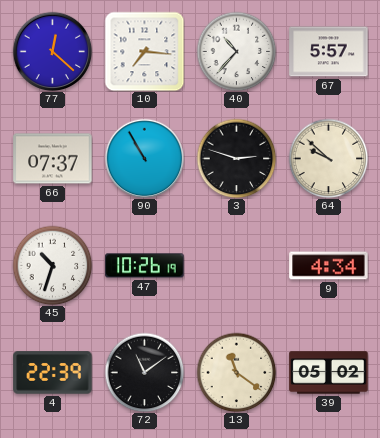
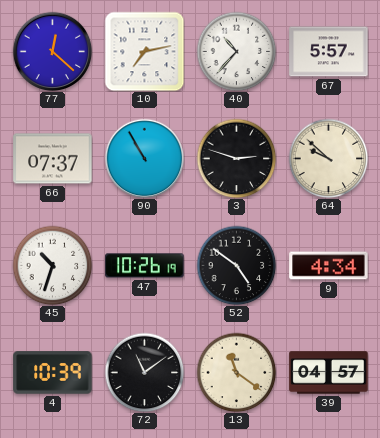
10: 7:16 -> 7:13
52: none -> 4:51
4: 22:39 -> 10:39
39: 05:02 -> 04:57
